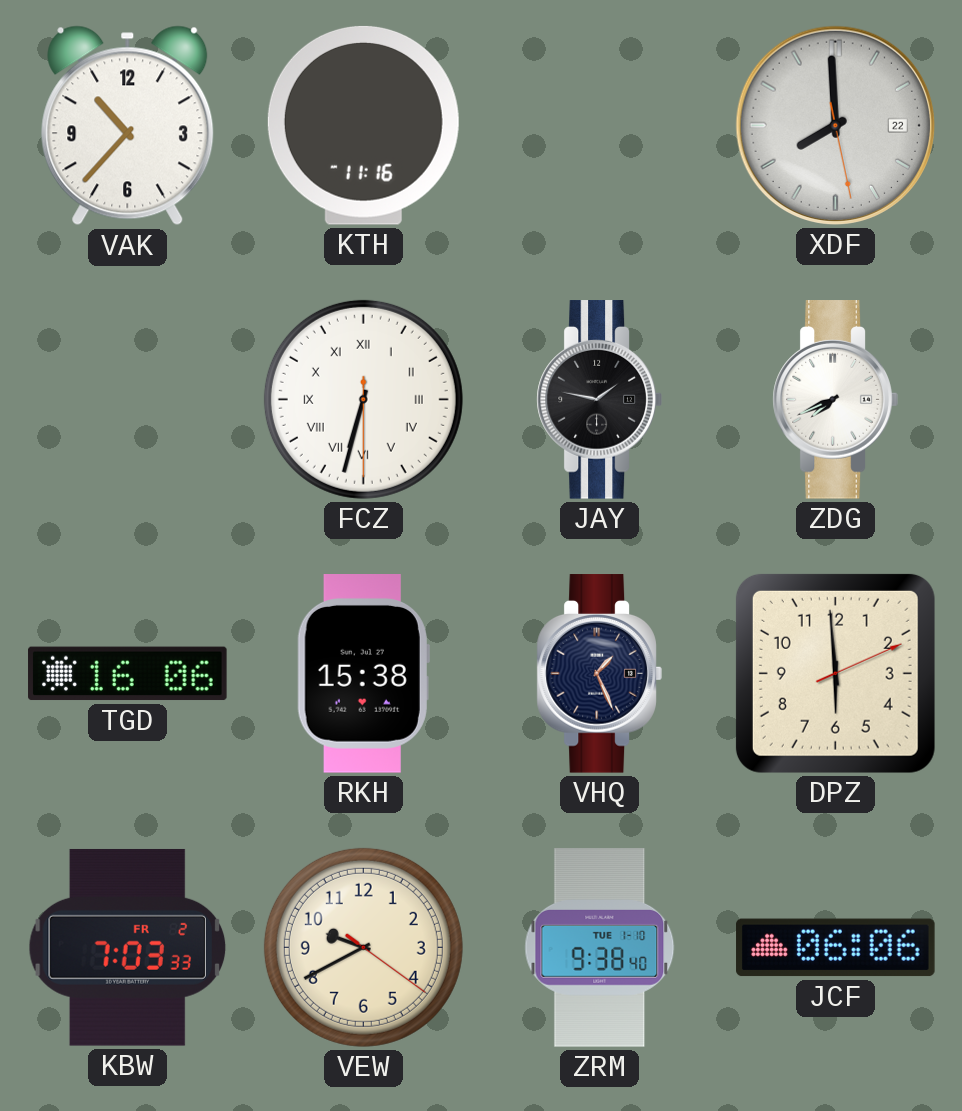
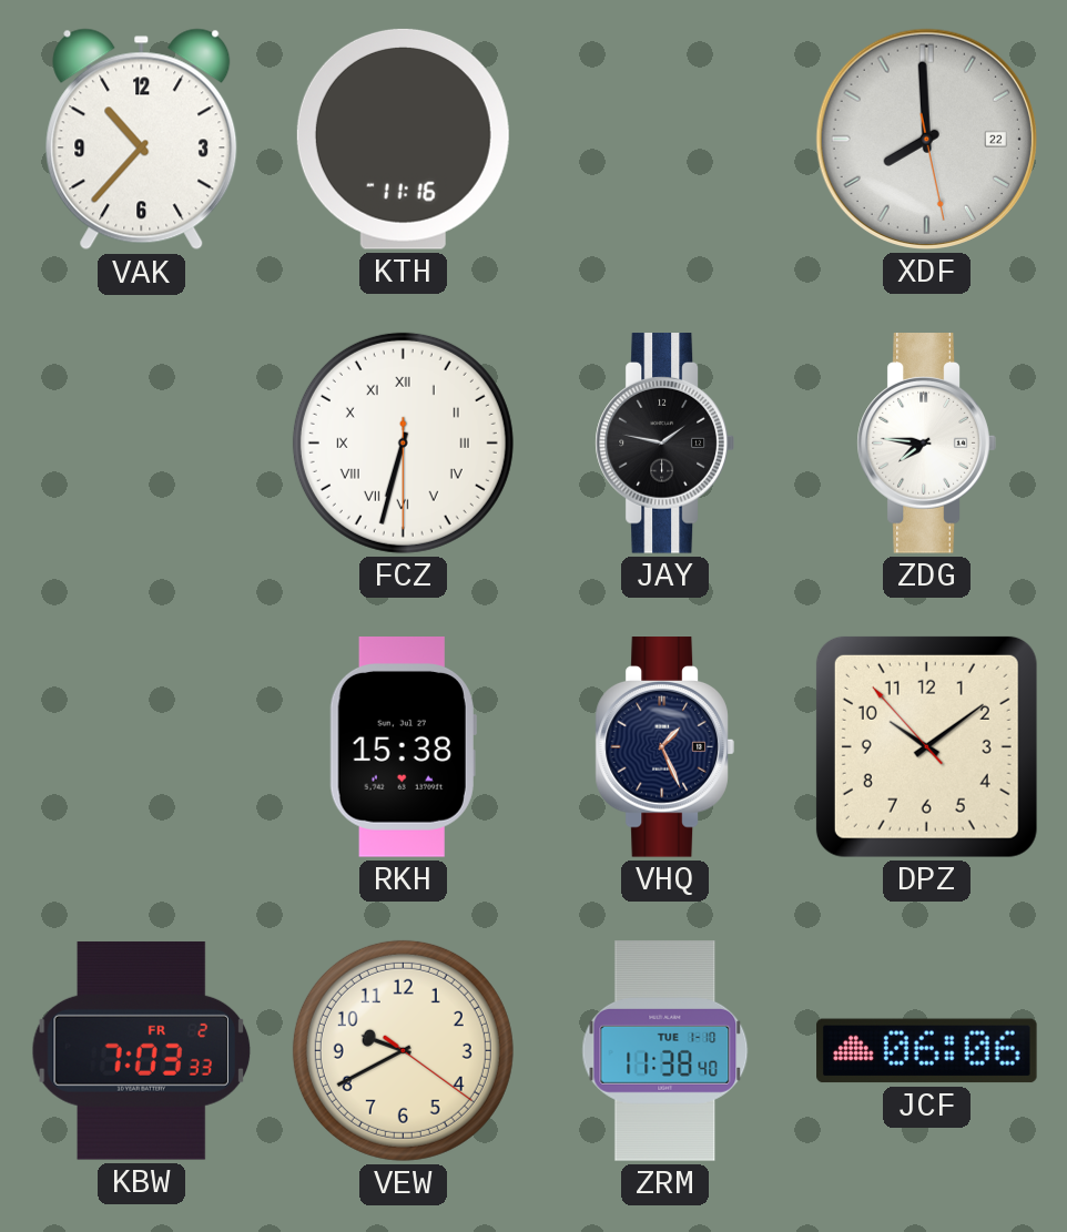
ZDG: 7:41 -> 7:46
TGD: 16:06 -> none
DPZ: 5:59 -> 10:08
ZRM: 9:38 -> 11:38
